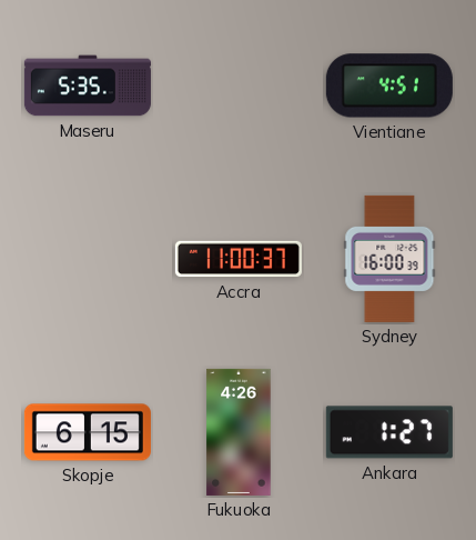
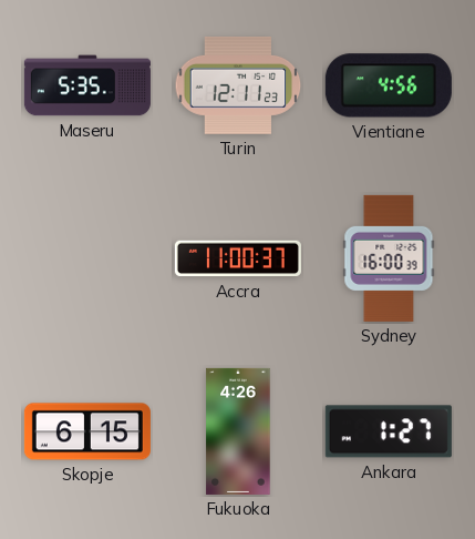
Turin: none -> 12:11
Vientiane: 4:51 -> 4:56
